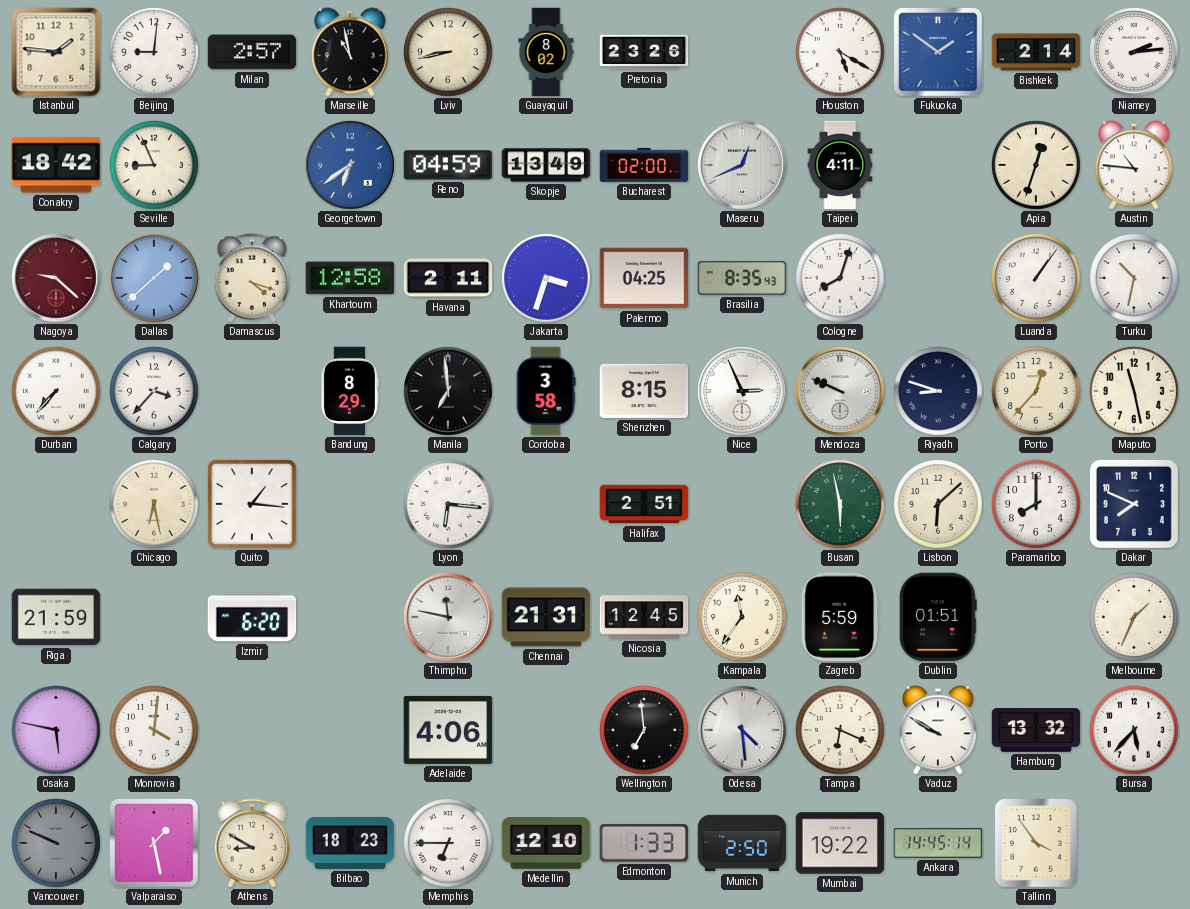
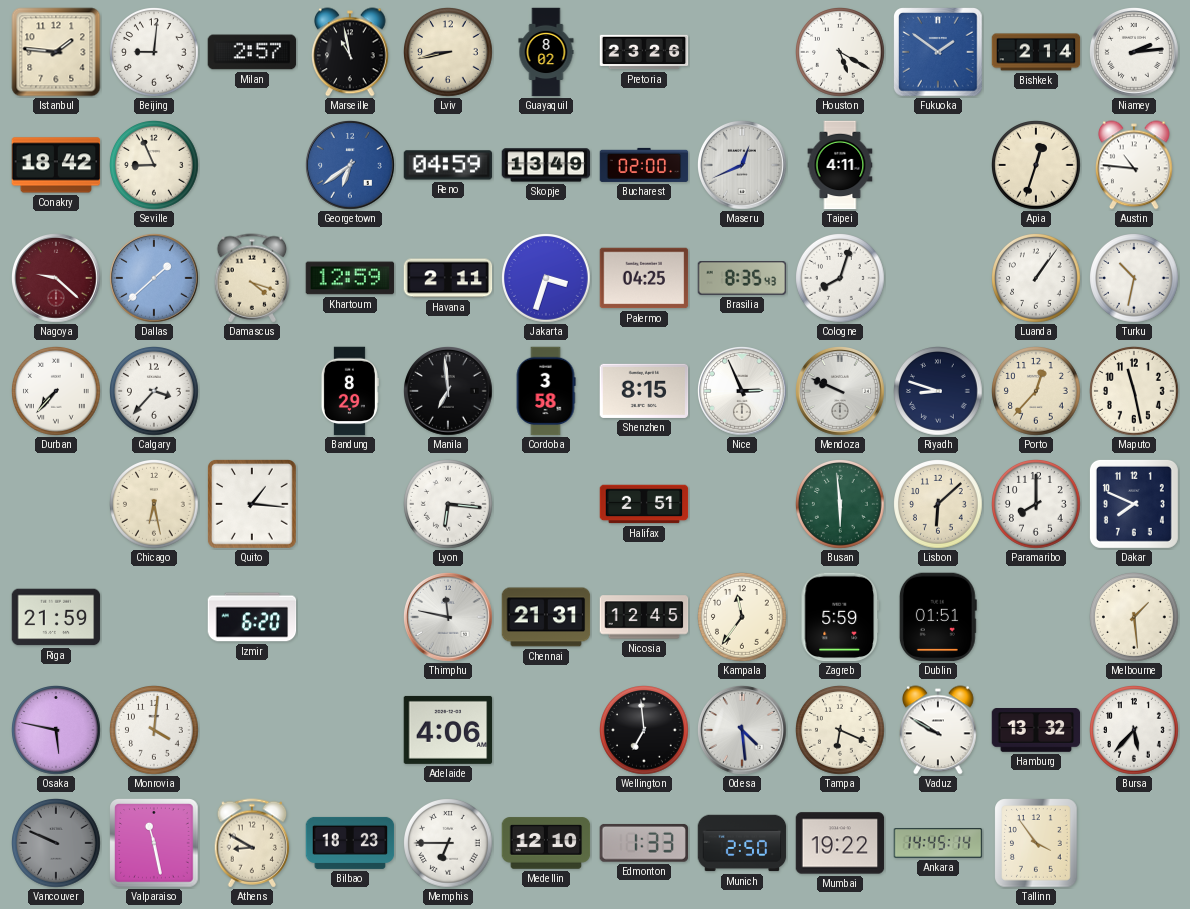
Khartoum: 12:58 -> 12:59
Busan: 5:58 -> 5:59
Melbourne: 1:34 -> 1:29
Valparaiso: 1:28 -> 11:28
